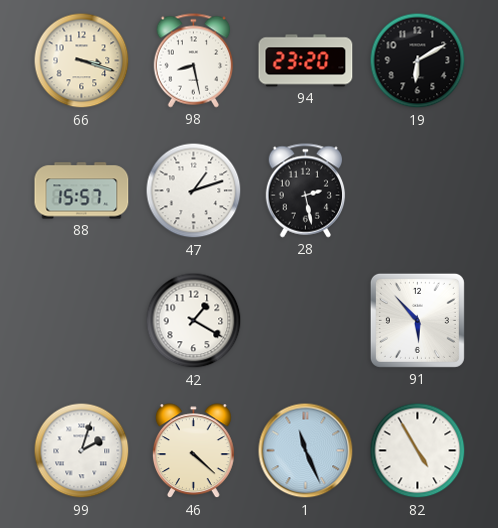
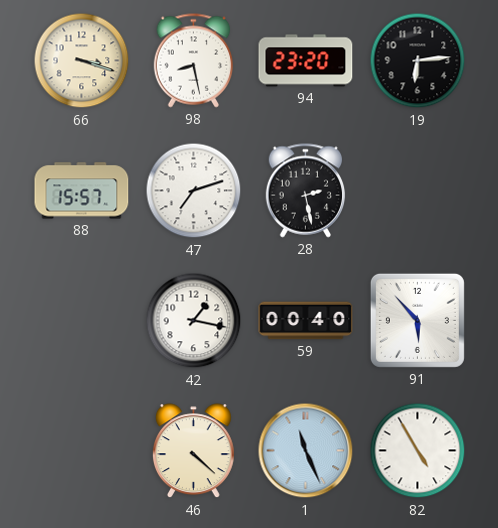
19: 6:10 -> 6:14
47: 1:12 -> 7:12
42: 1:20 -> 1:17
59: none -> 00:40
99: 2:03 -> none
